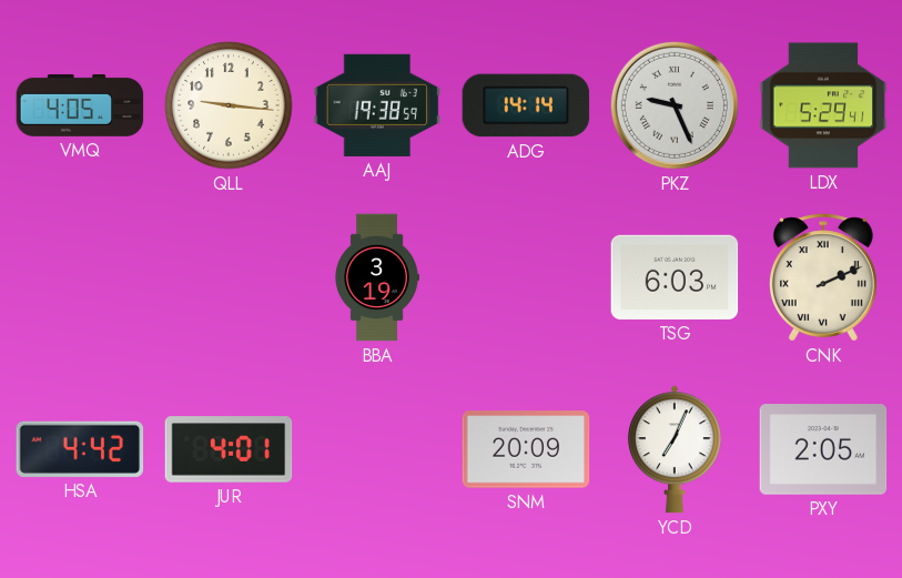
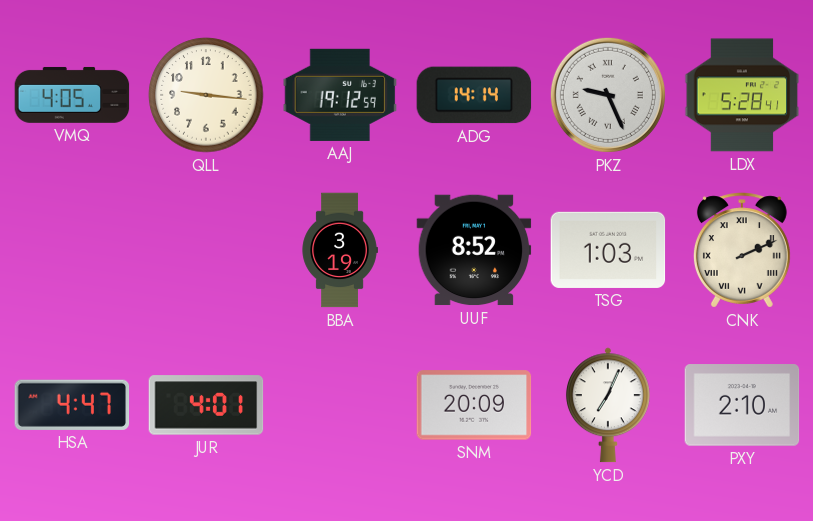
AAJ: 19:38 -> 19:12
LDX: 5:29 -> 5:28
UUF: none -> 8:52
TSG: 6:03 -> 1:03
HSA: 4:42 -> 4:47
PXY: 2:05 -> 2:10
